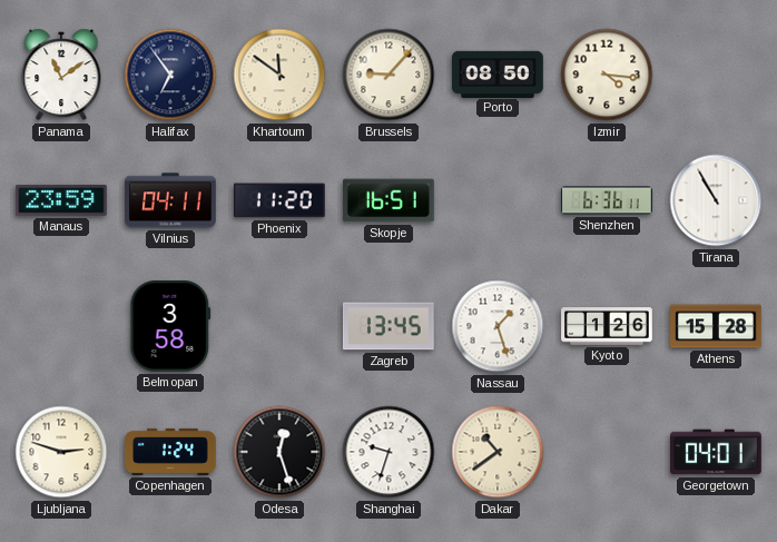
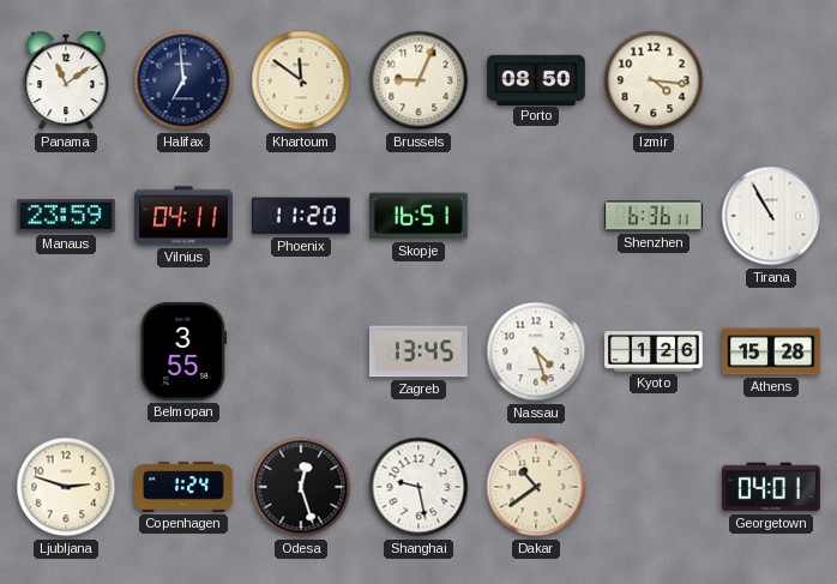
Halifax: 6:54 -> 6:59
Brussels: 9:07 -> 9:04
Belmopan: 3:58 -> 3:55
Nassau: 1:27 -> 4:27
Shanghai: 9:33 -> 9:28
